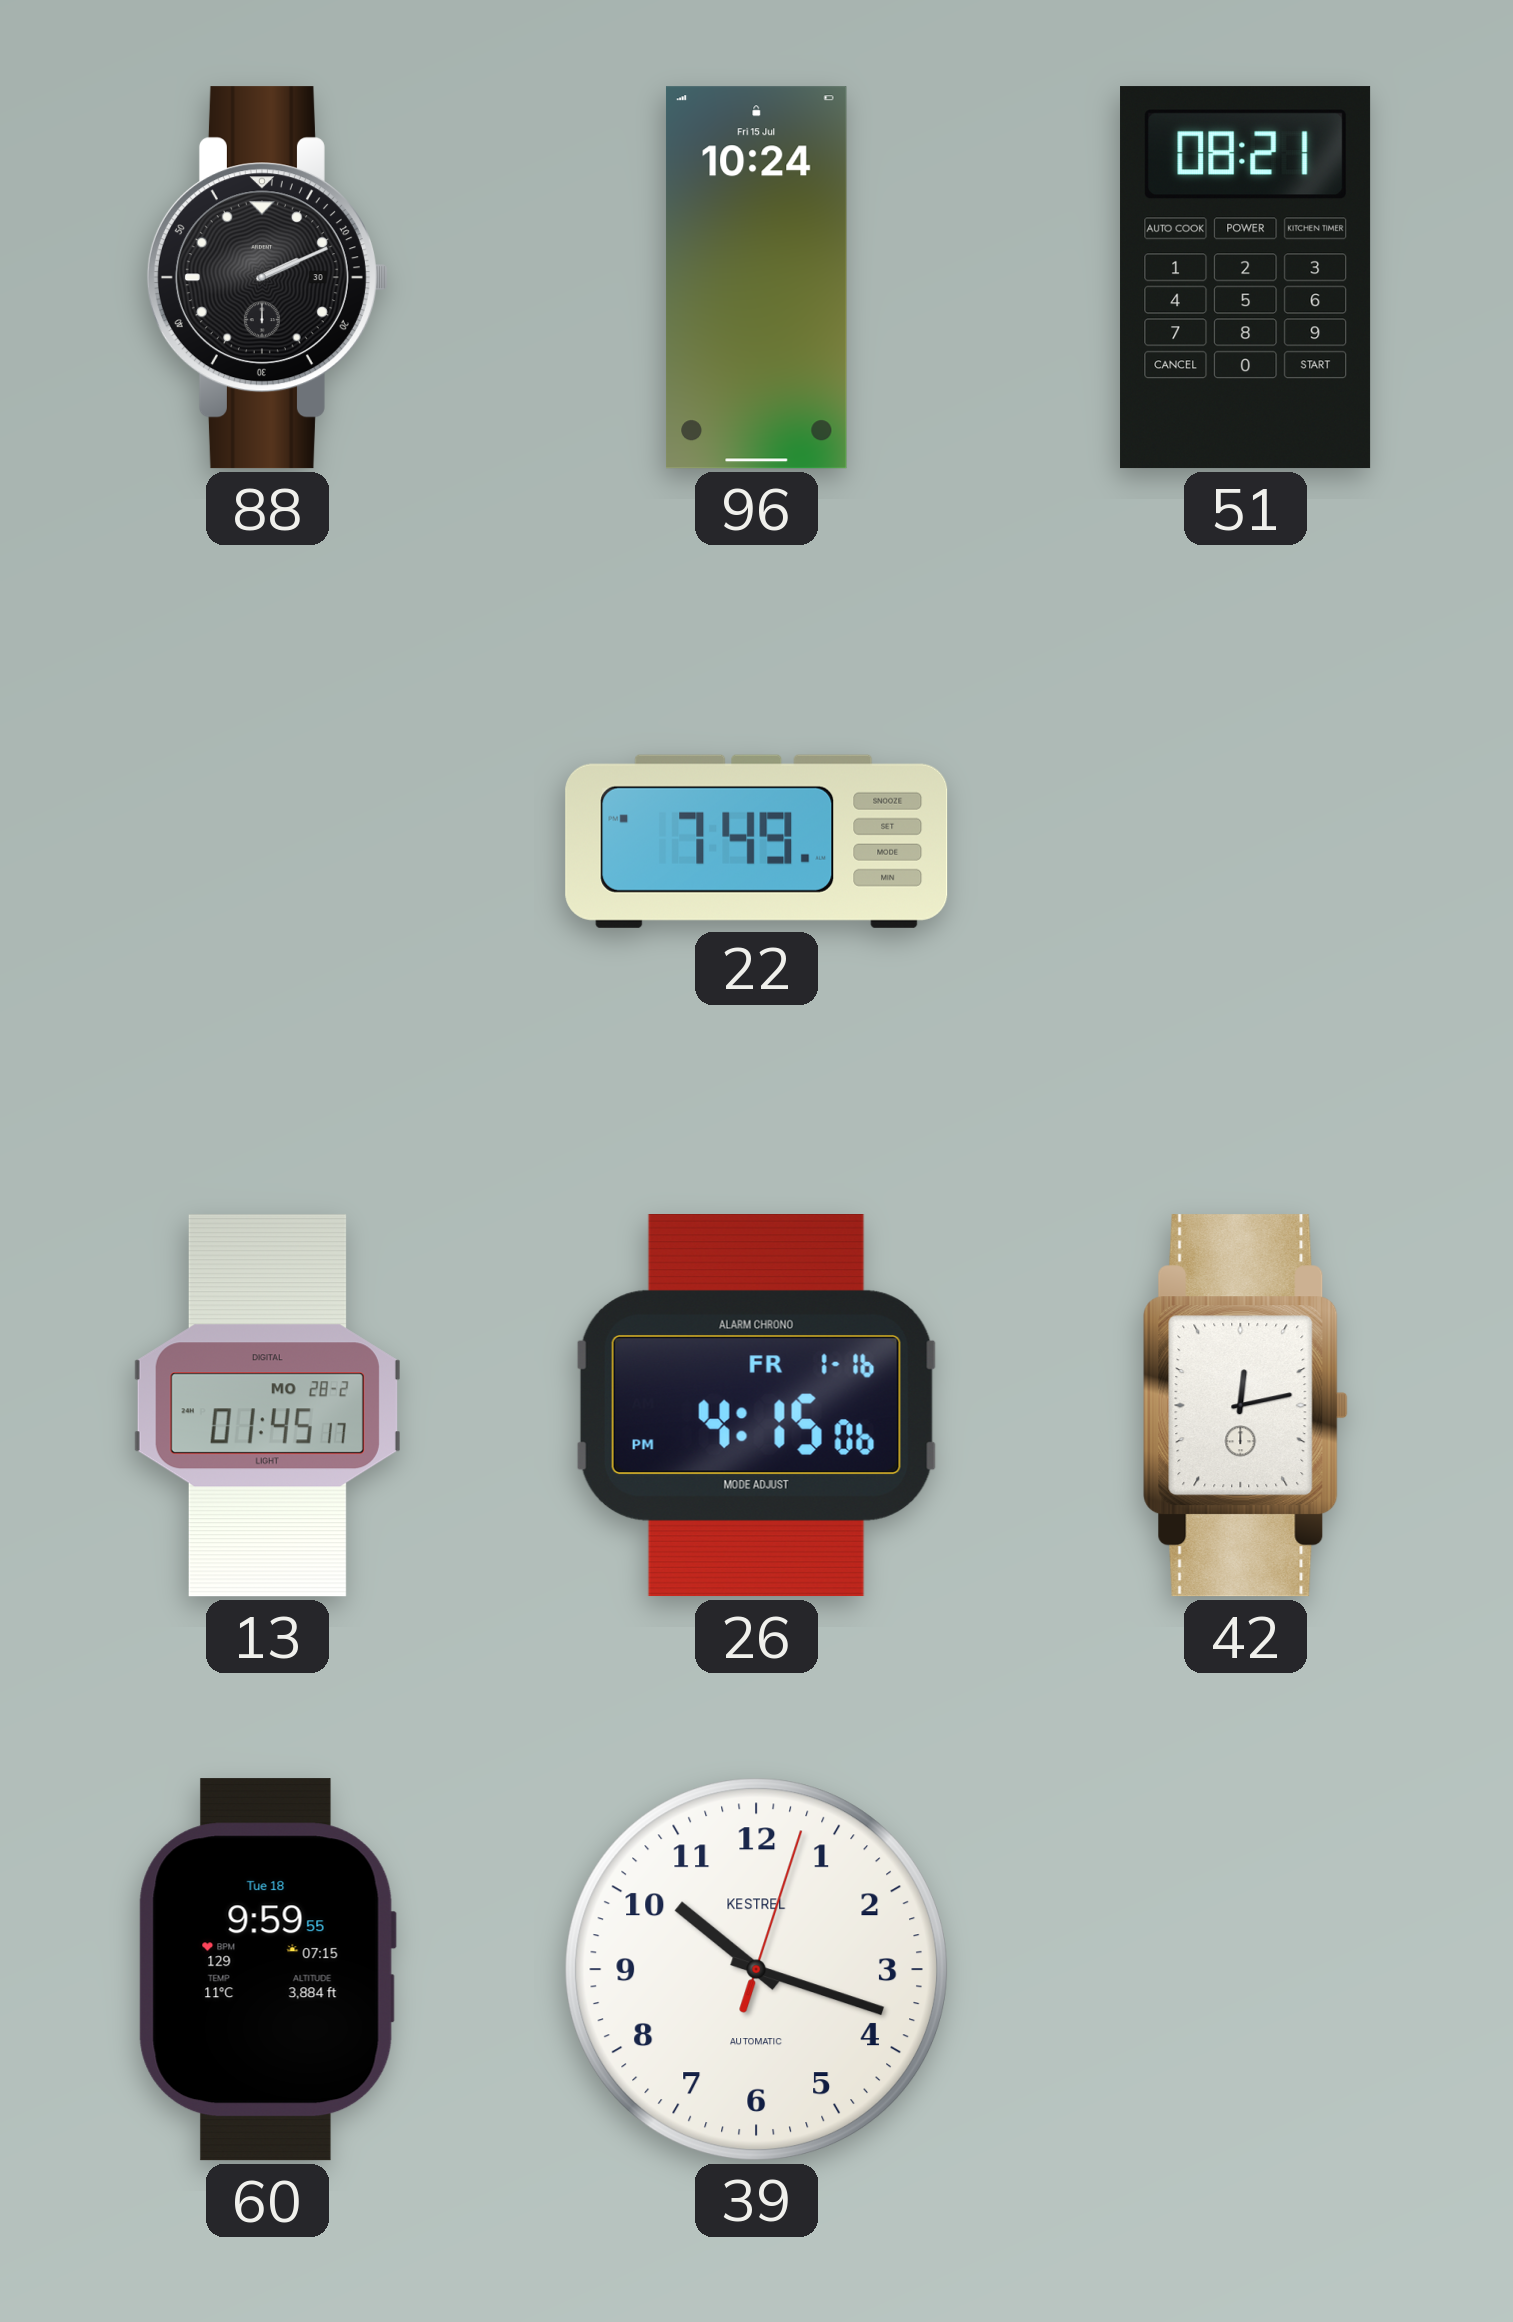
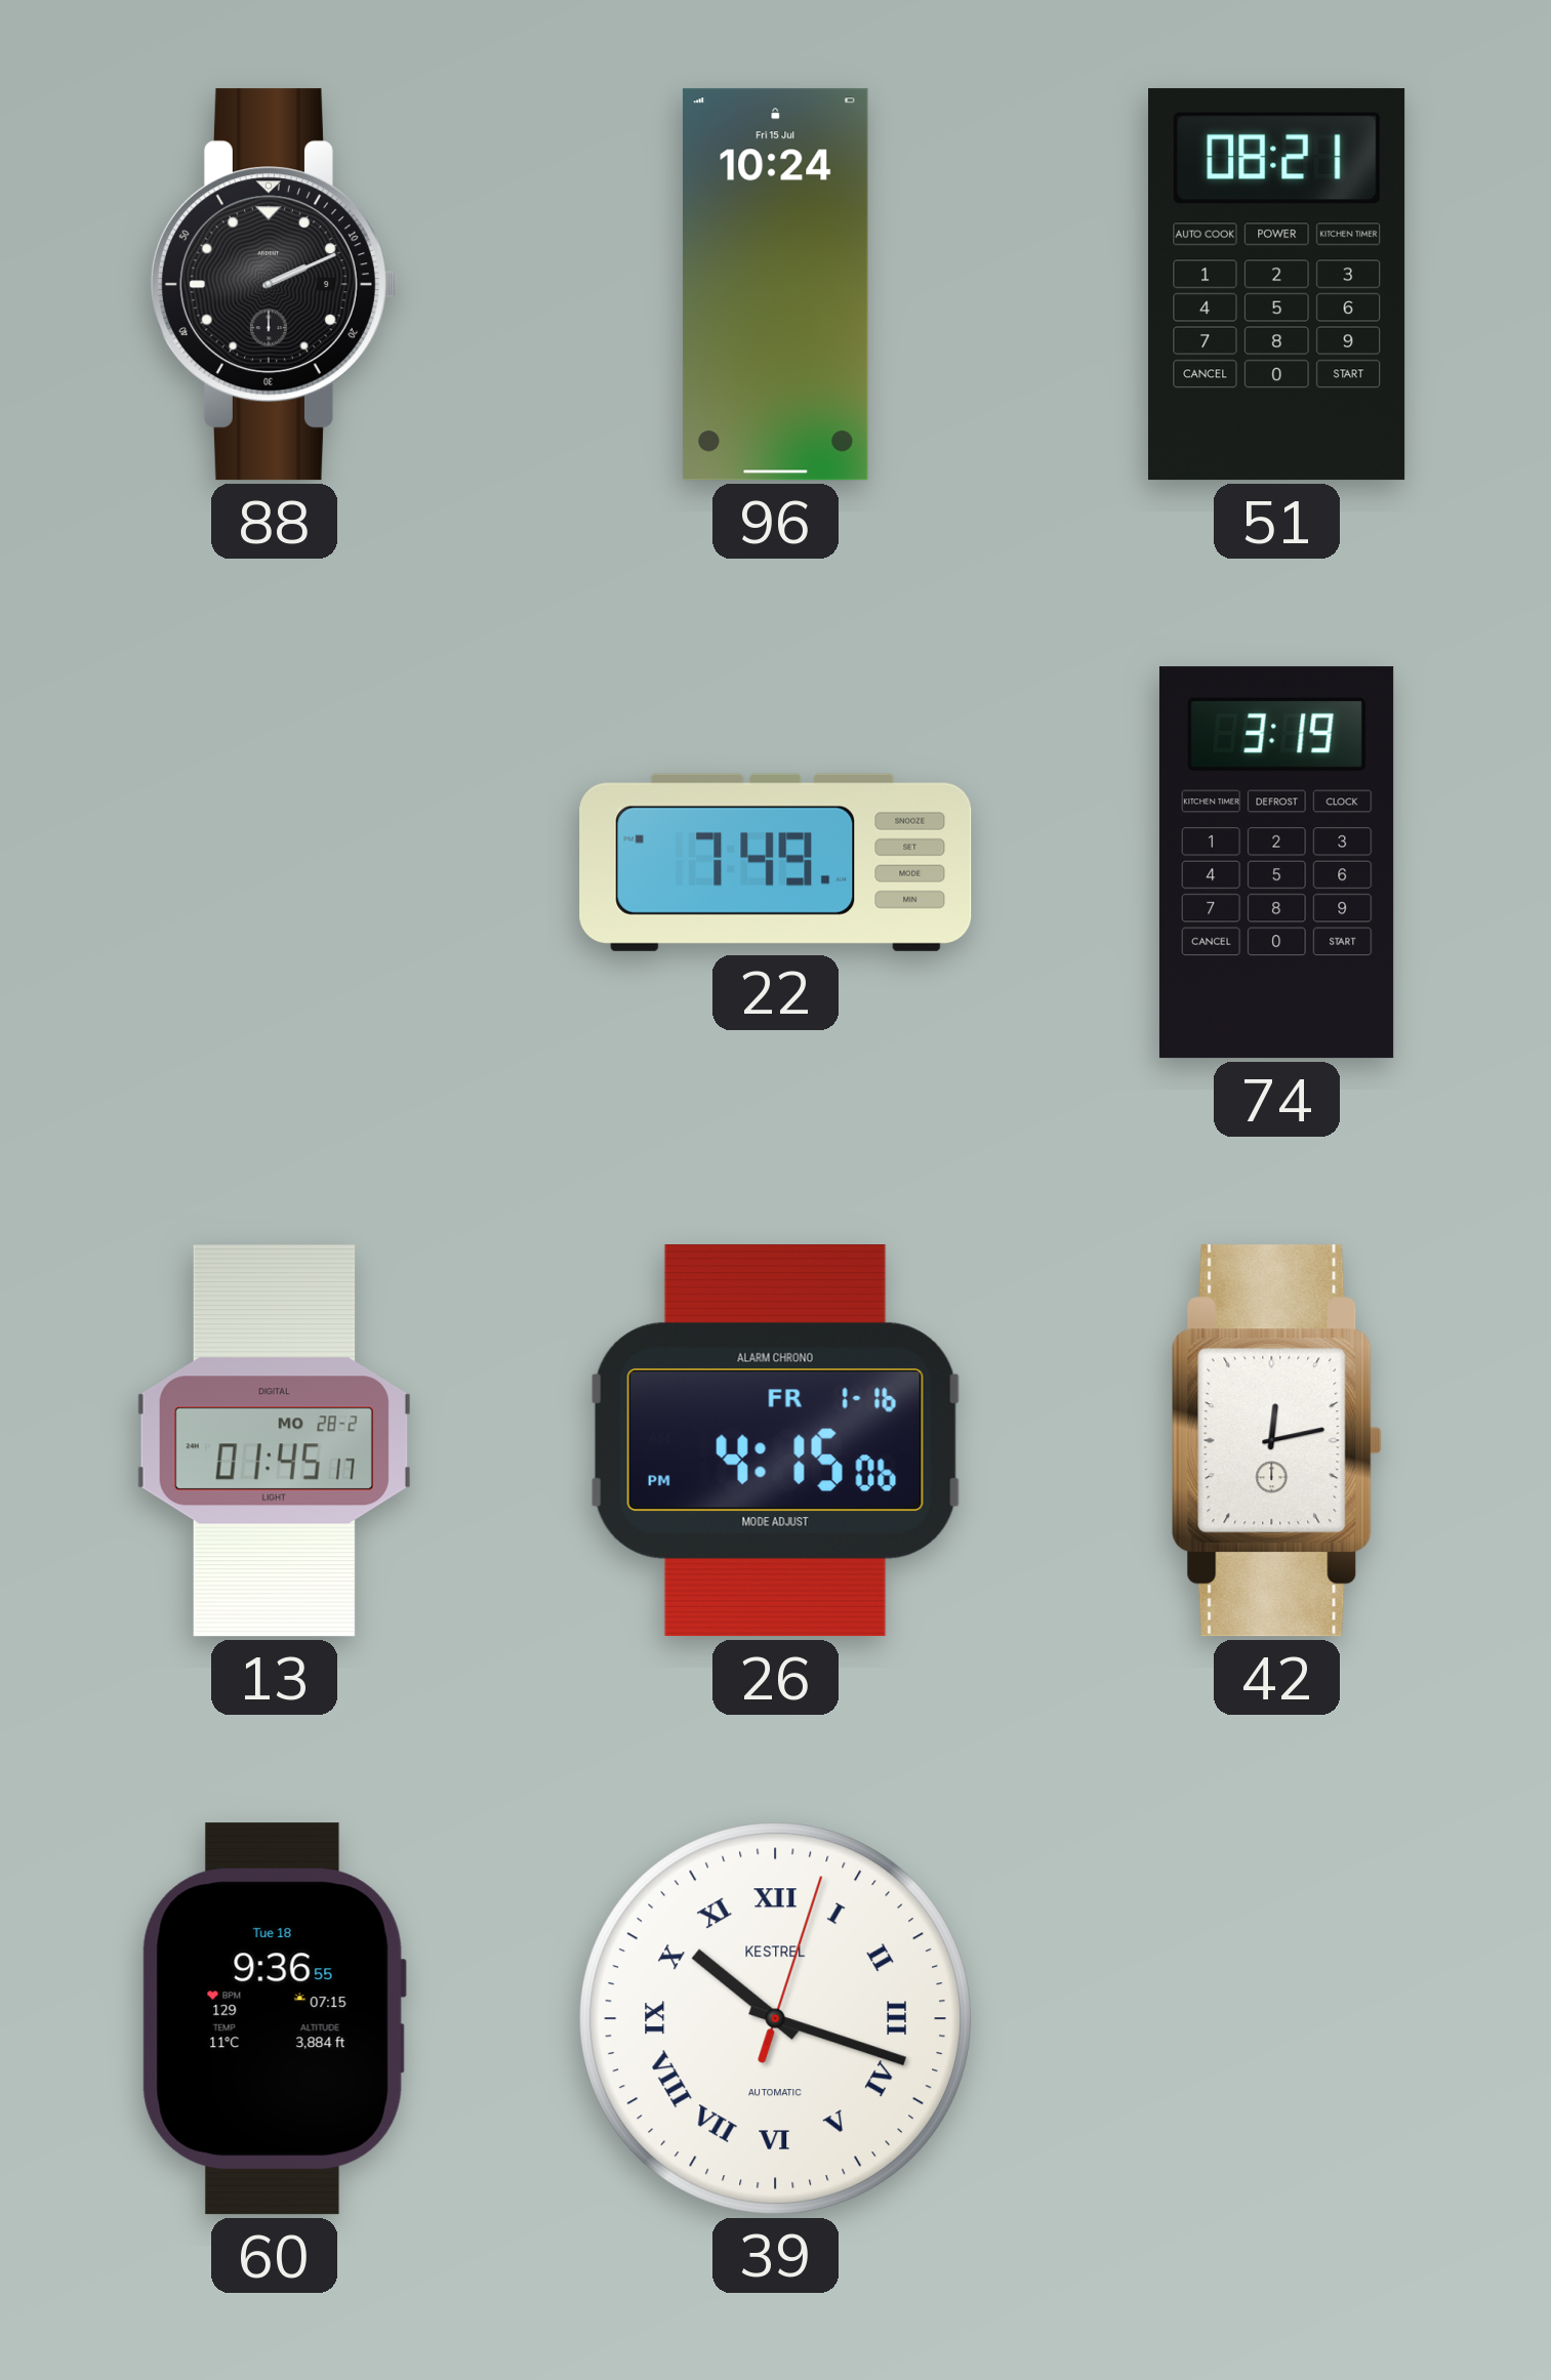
88 date: 30 -> 9
74: none -> 3:19
60: 9:59 -> 9:36
39 numerals: Arabic -> Roman
